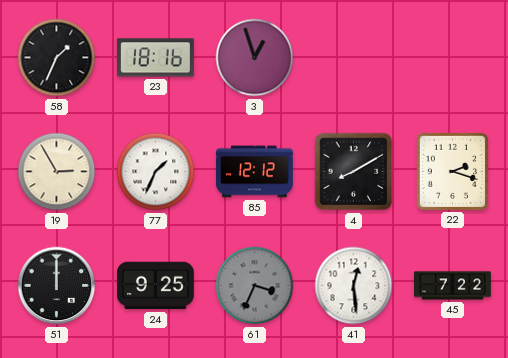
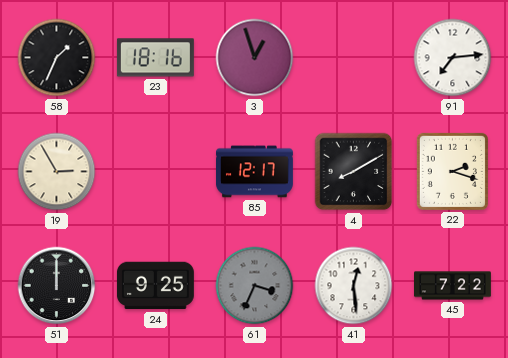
91: none -> 7:14
77: 1:34 -> none
85: 12:12 -> 12:17
